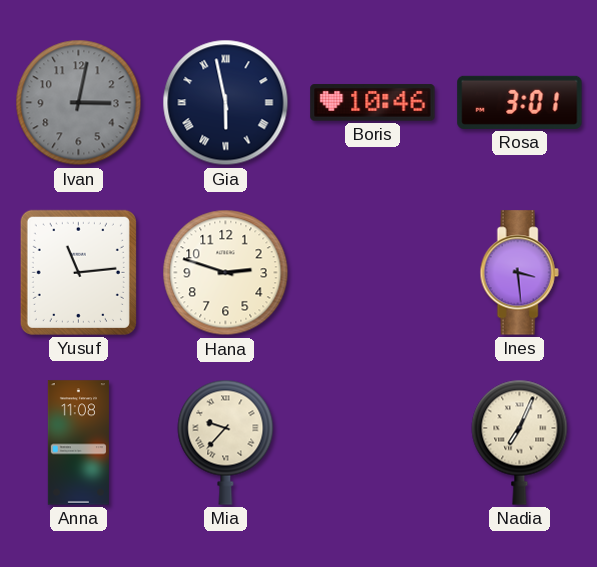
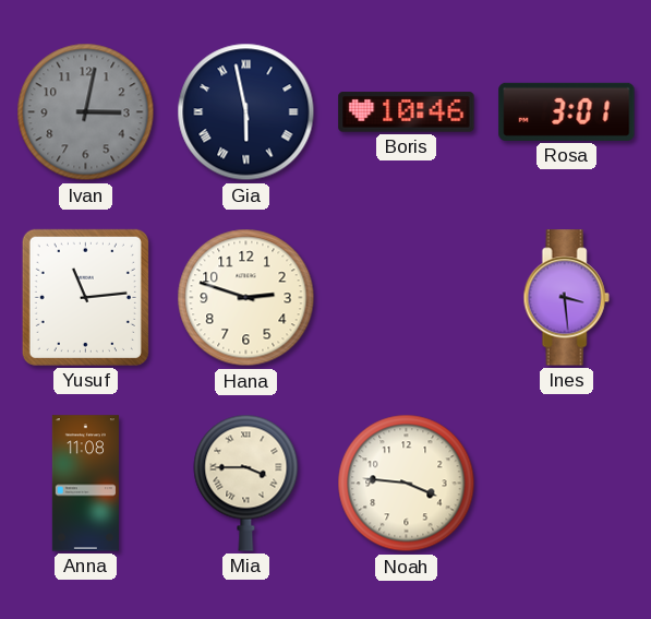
Mia: 9:37 -> 3:45
Noah: none -> 3:46
Nadia: 7:04 -> none
